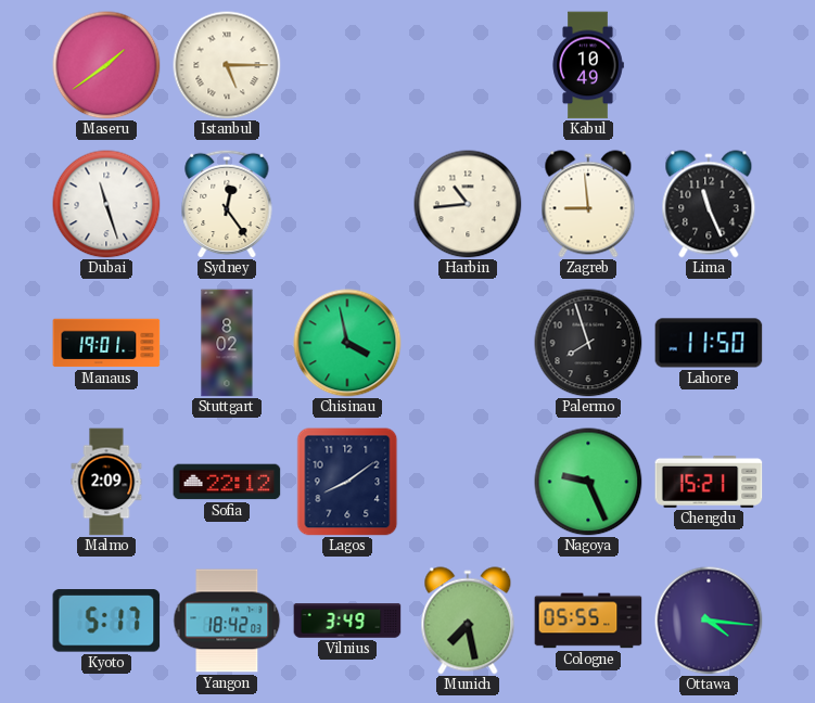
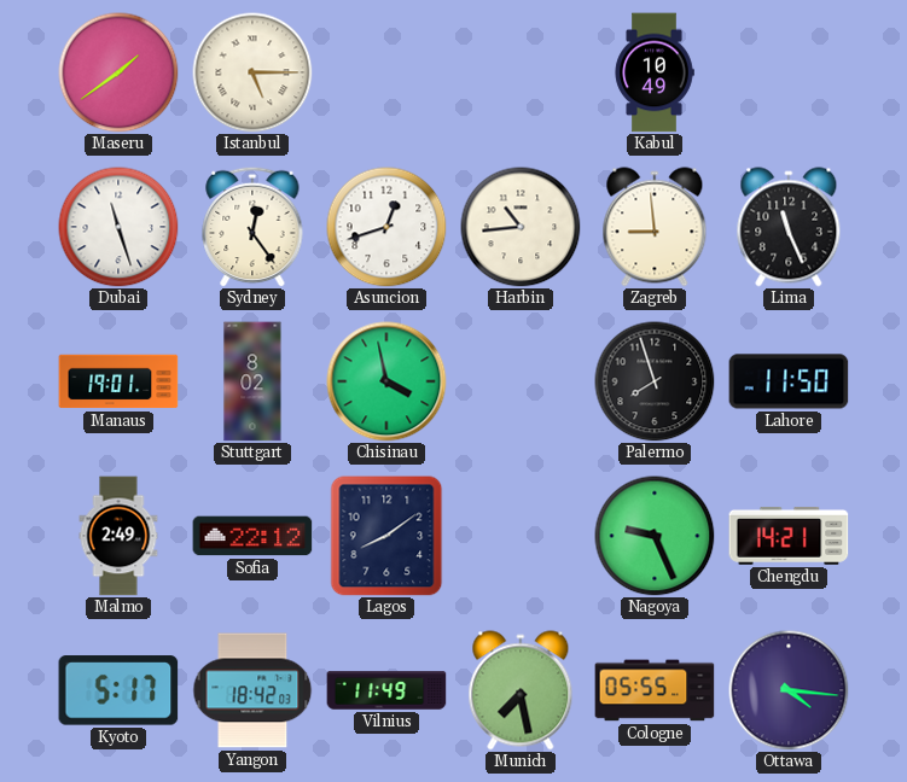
Asuncion: none -> 12:42
Malmo: 2:09 -> 2:49
Chengdu: 15:21 -> 14:21
Vilnius: 3:49 -> 11:49
